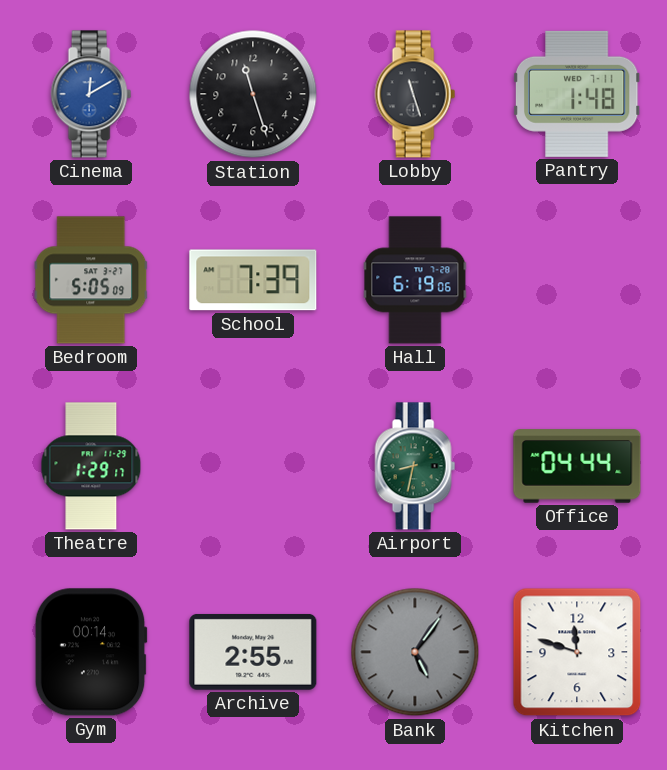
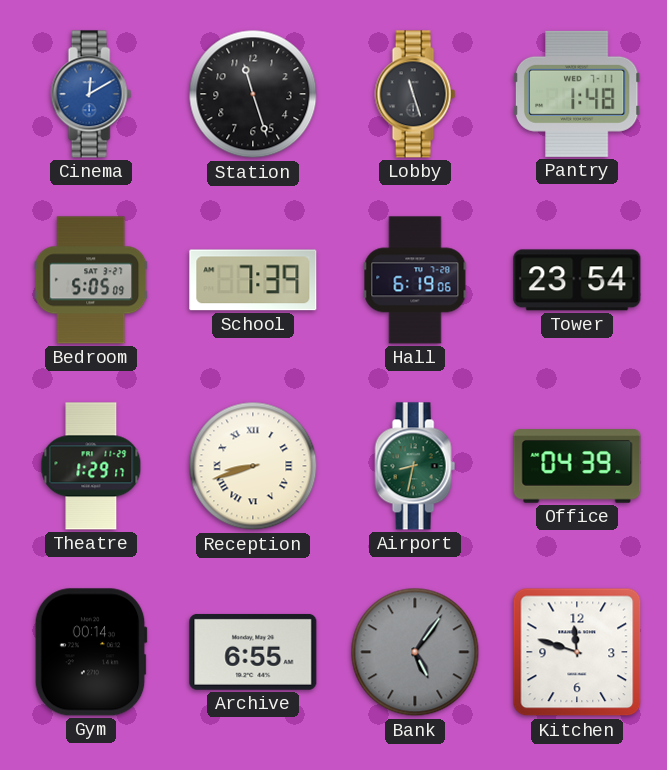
Tower: none -> 23:54
Reception: none -> 8:42
Office: 04:44 -> 04:39
Archive: 2:55 -> 6:55
